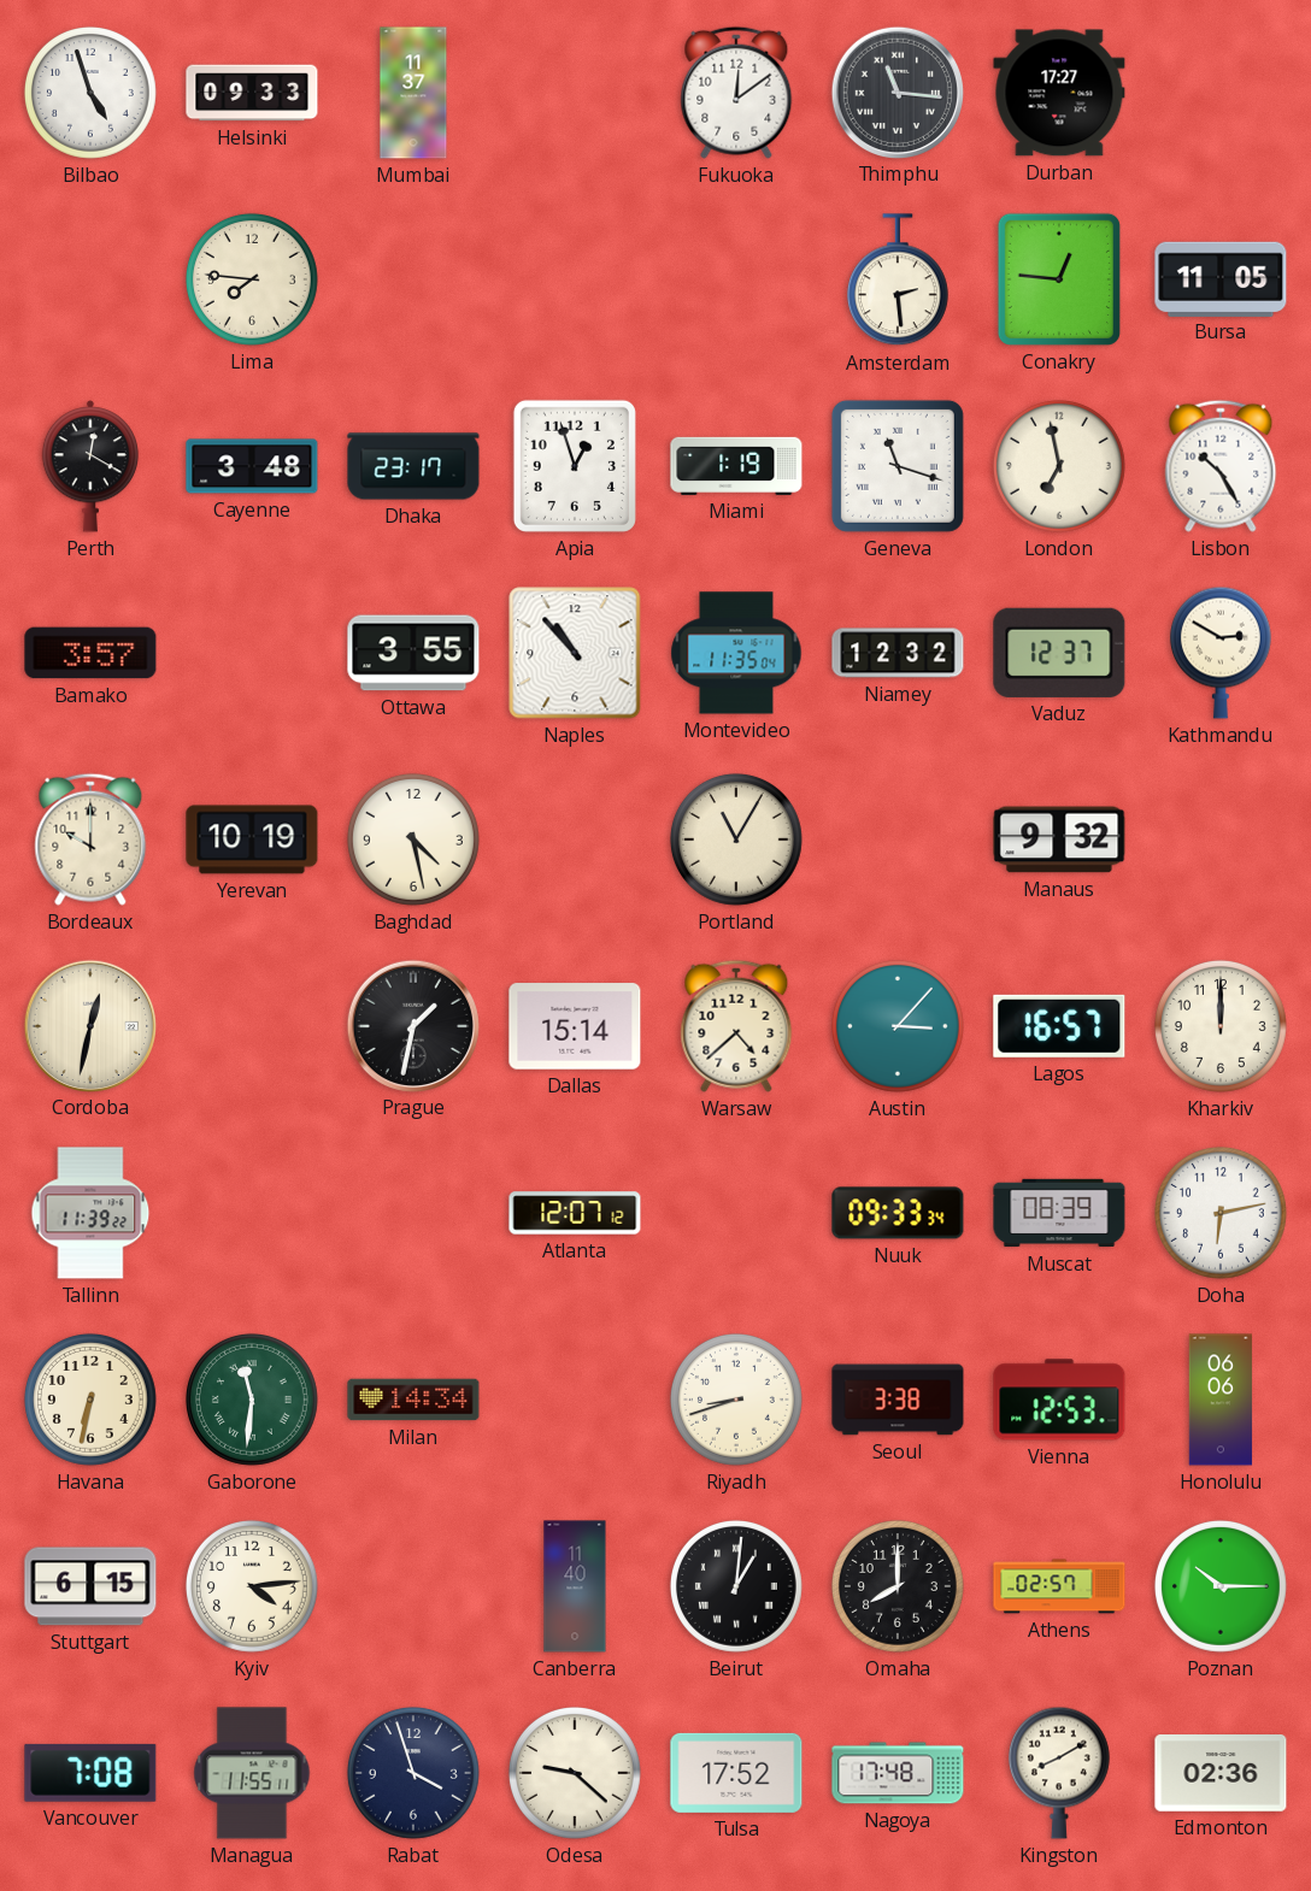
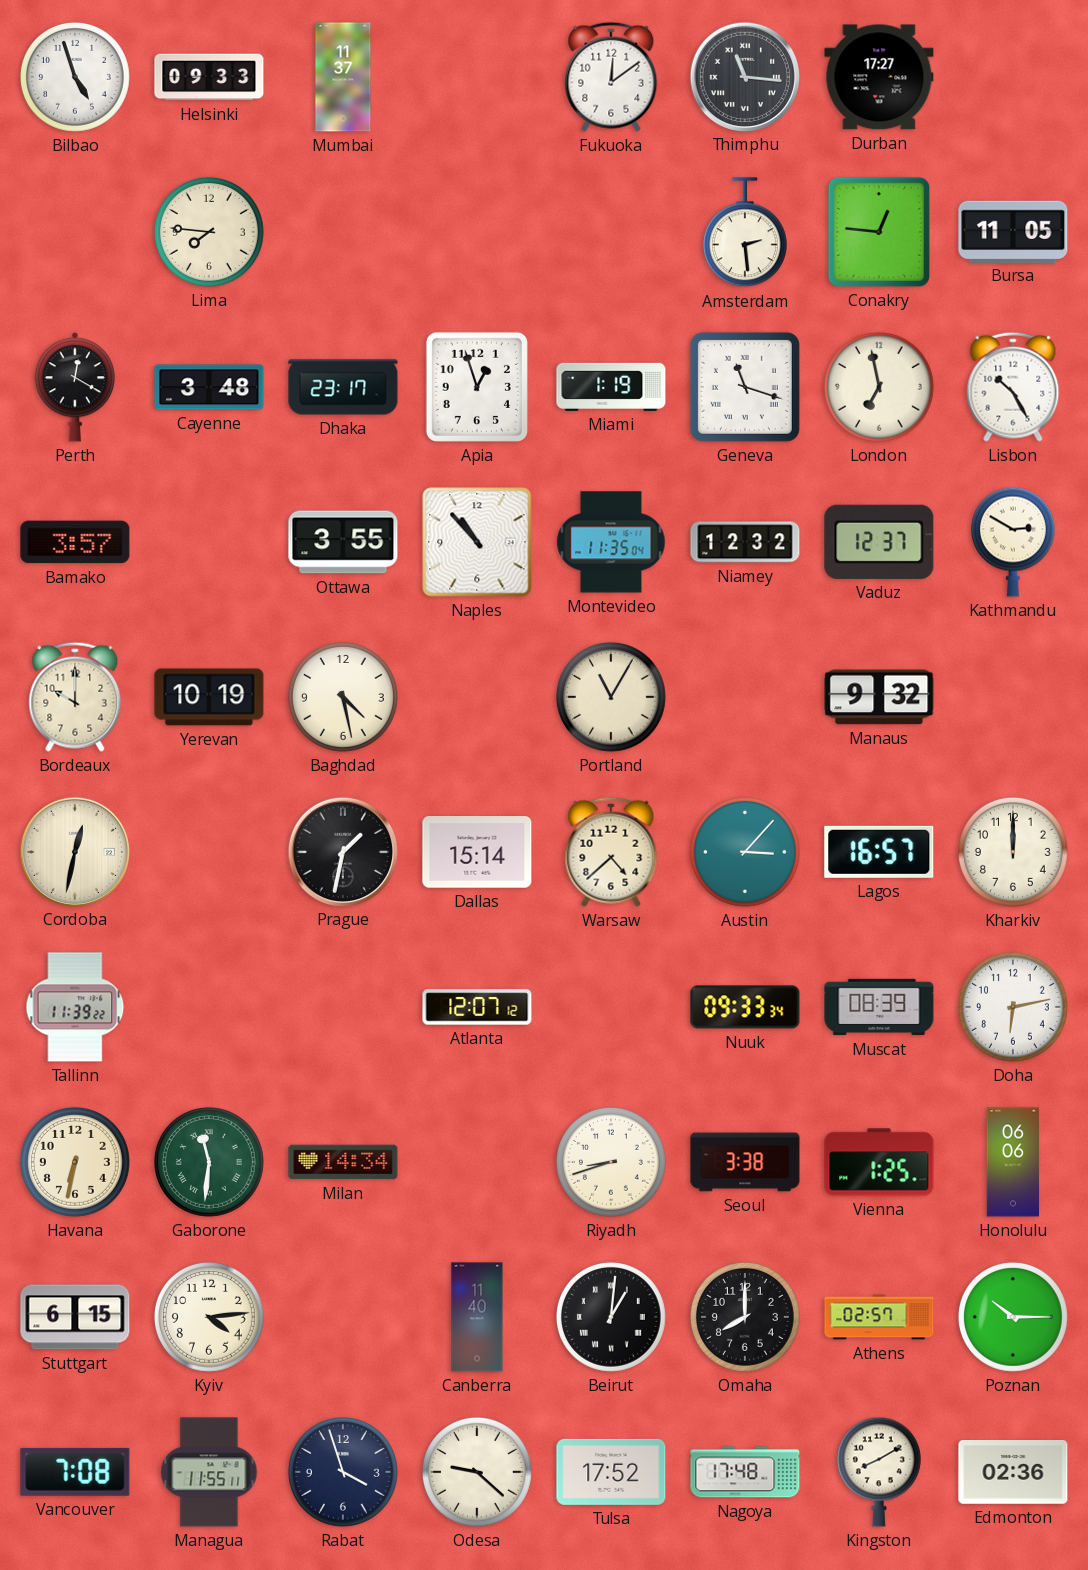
Vienna: 12:53 -> 1:25
